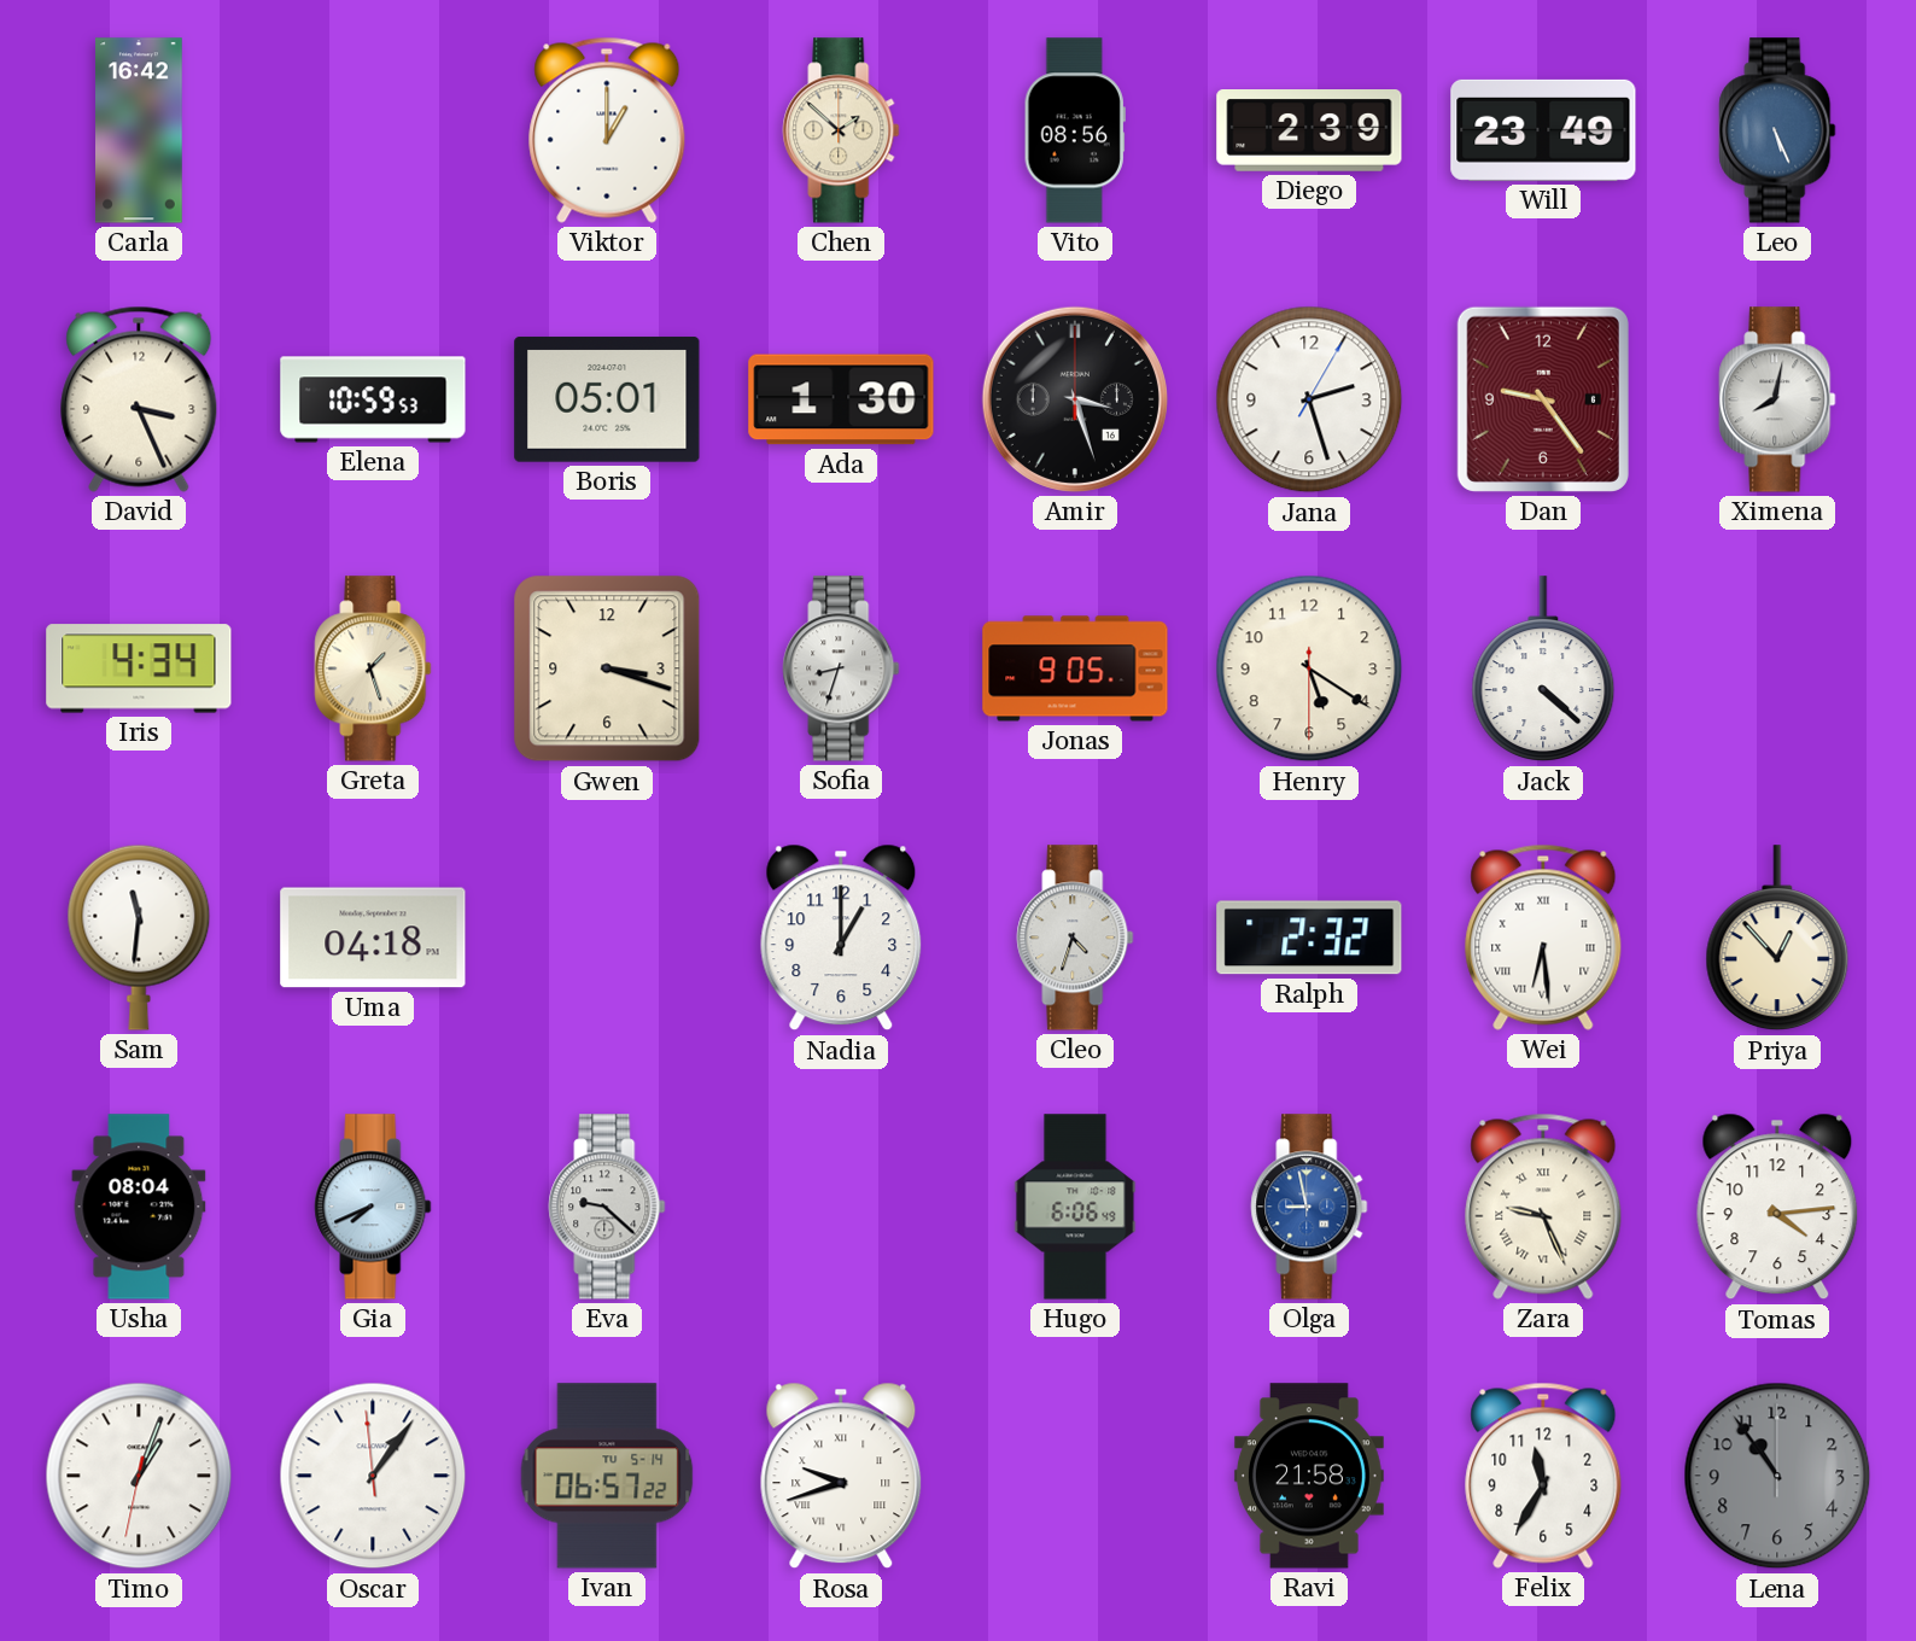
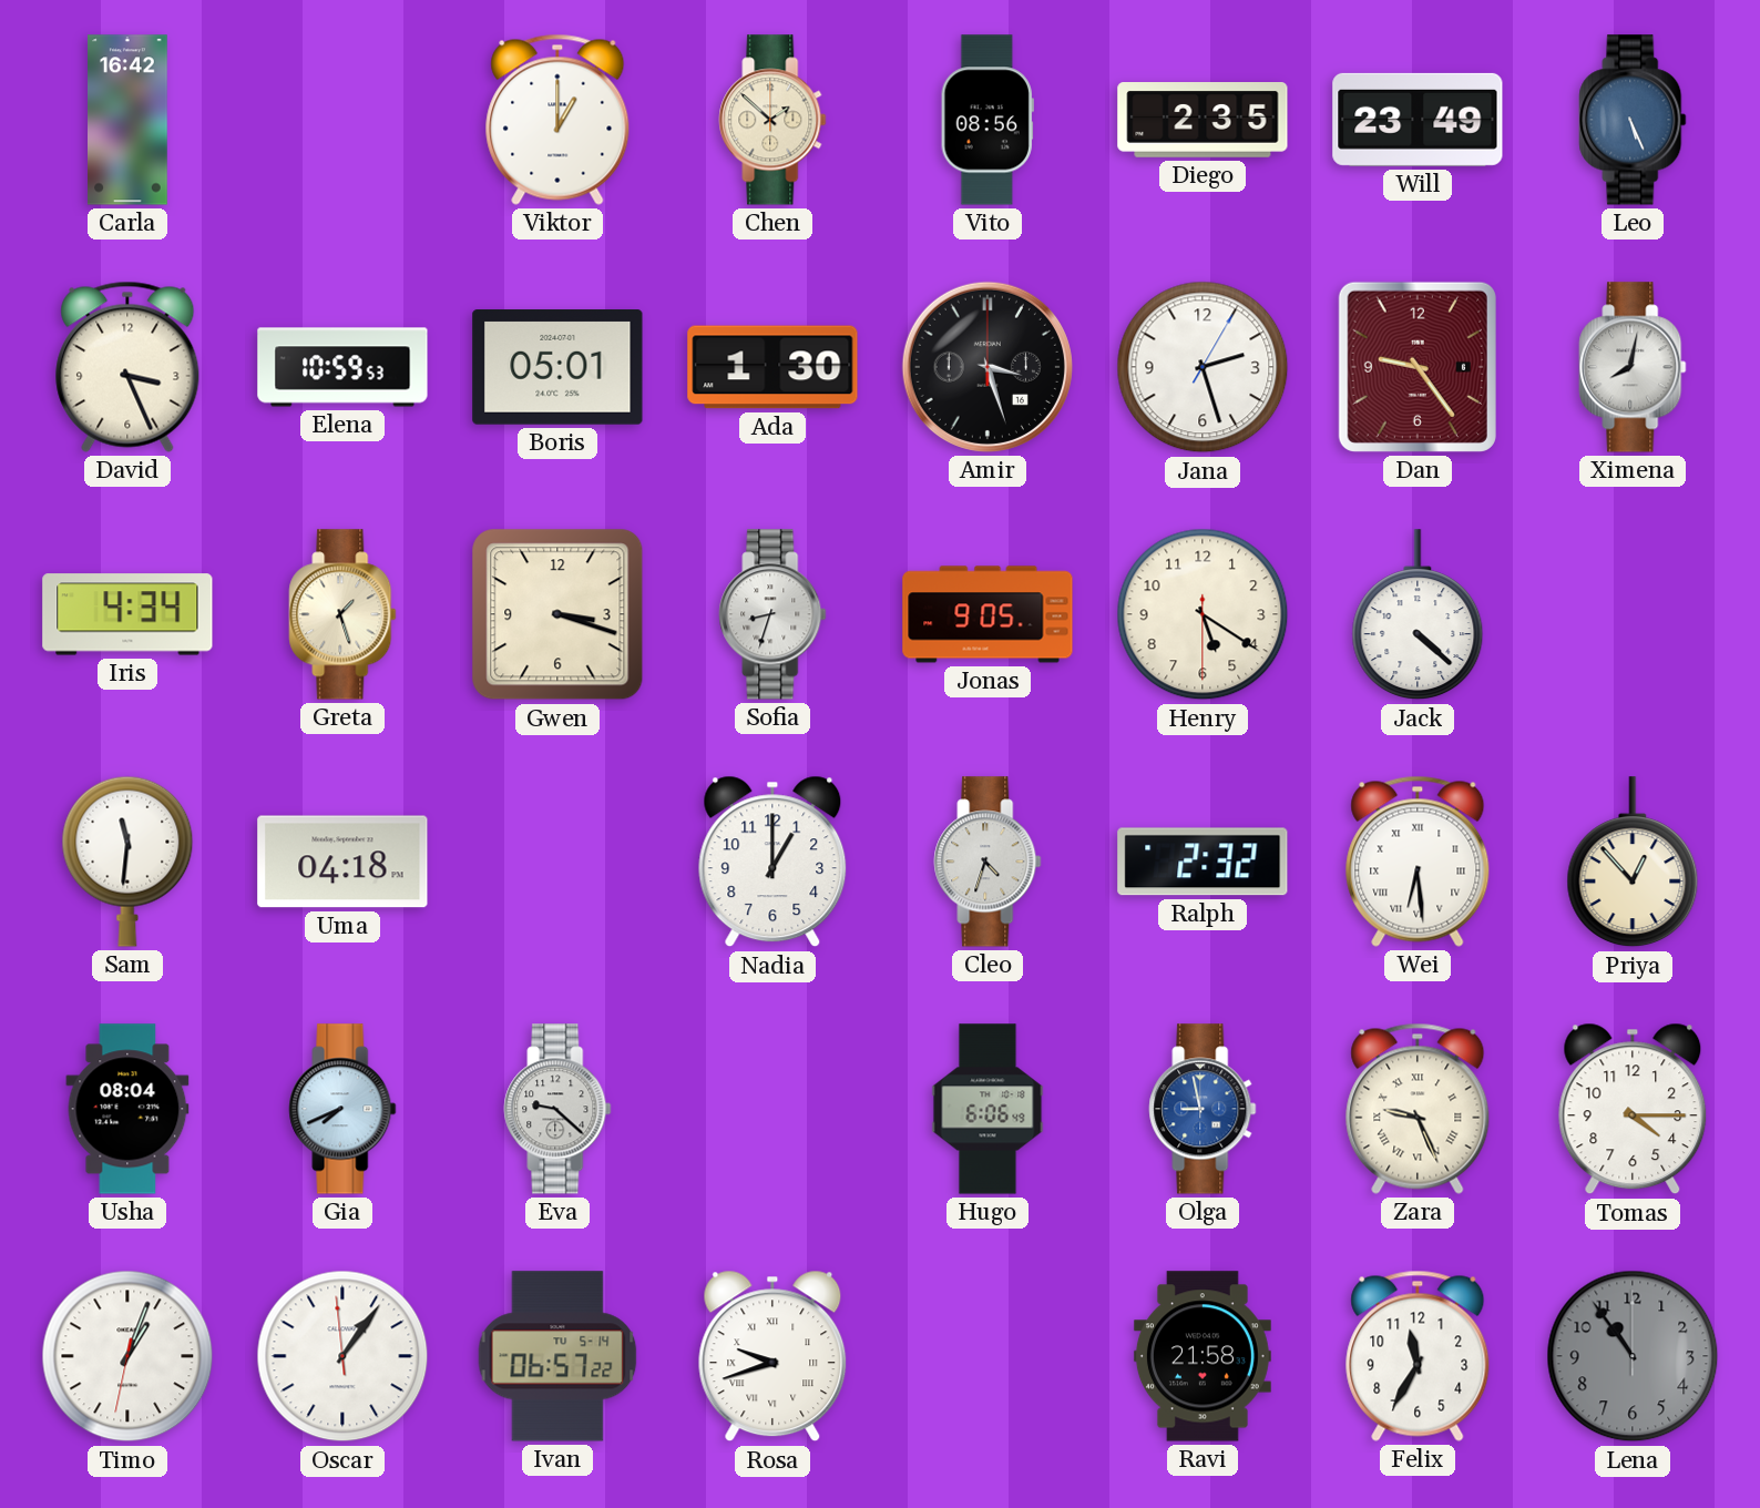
Diego: 2:39 -> 2:35
Tomas: 4:14 -> 4:15
